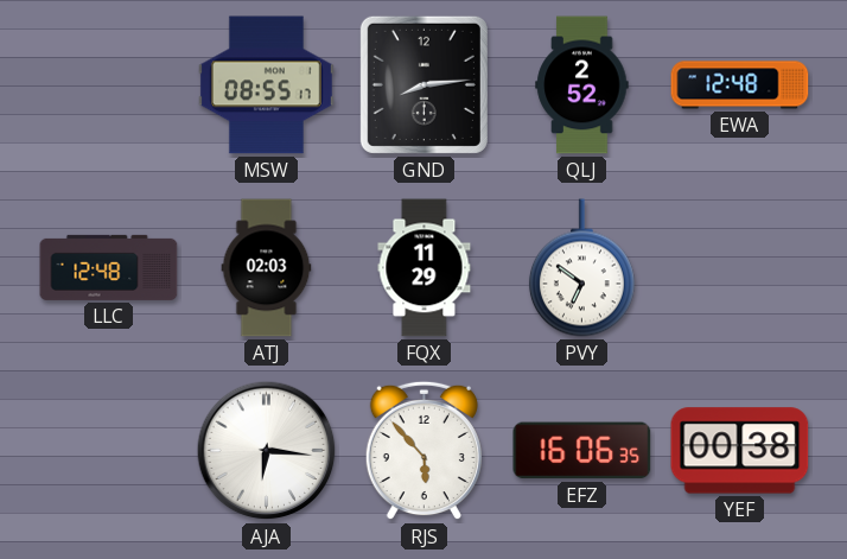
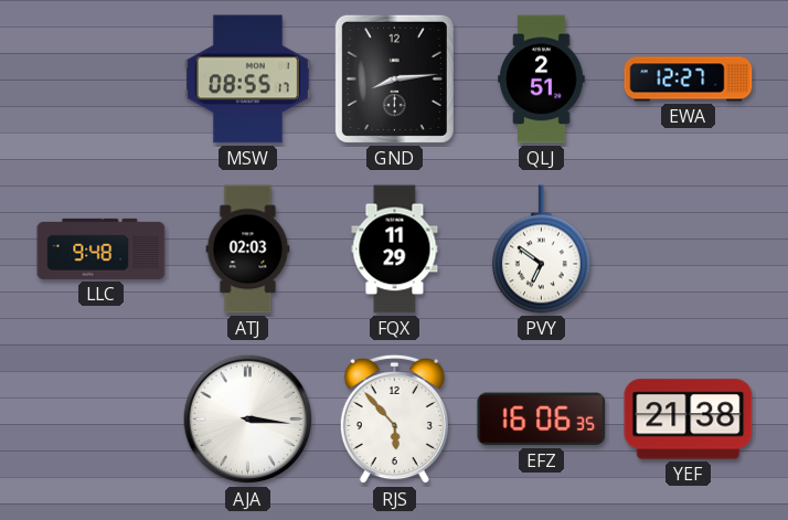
QLJ: 2:52 -> 2:51
EWA: 12:48 -> 12:27
LLC: 12:48 -> 9:48
AJA: 6:16 -> 3:16
YEF: 00:38 -> 21:38
